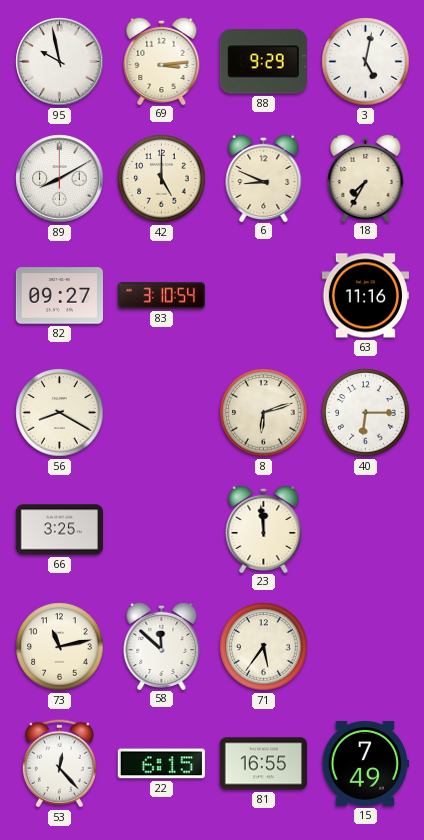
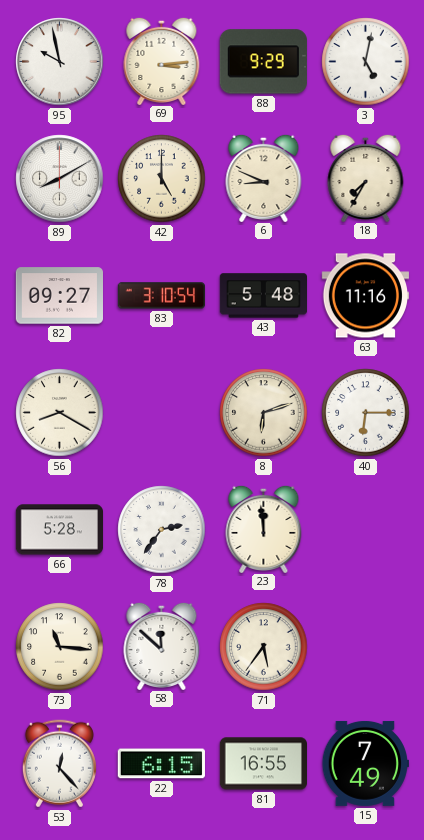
43: none -> 5:48
66: 3:25 -> 5:28
78: none -> 2:36
73: 11:13 -> 11:16
